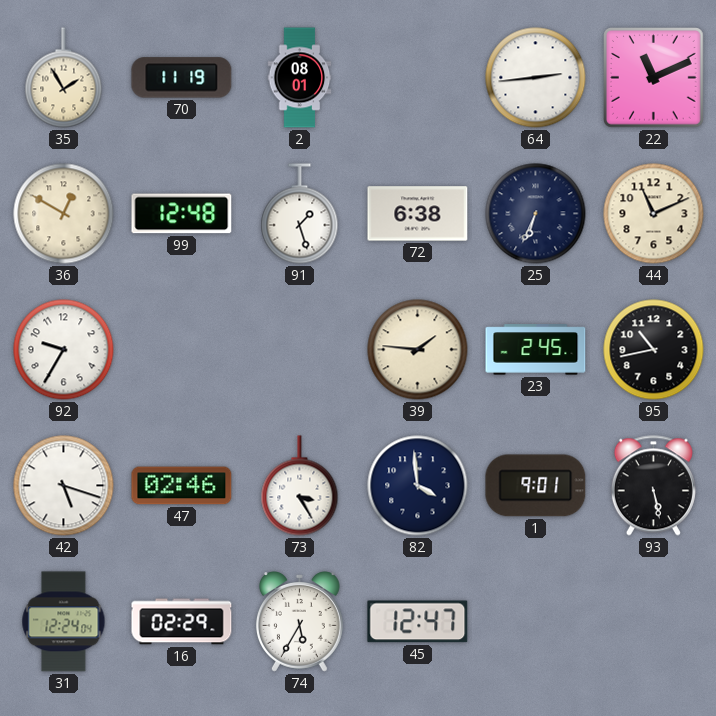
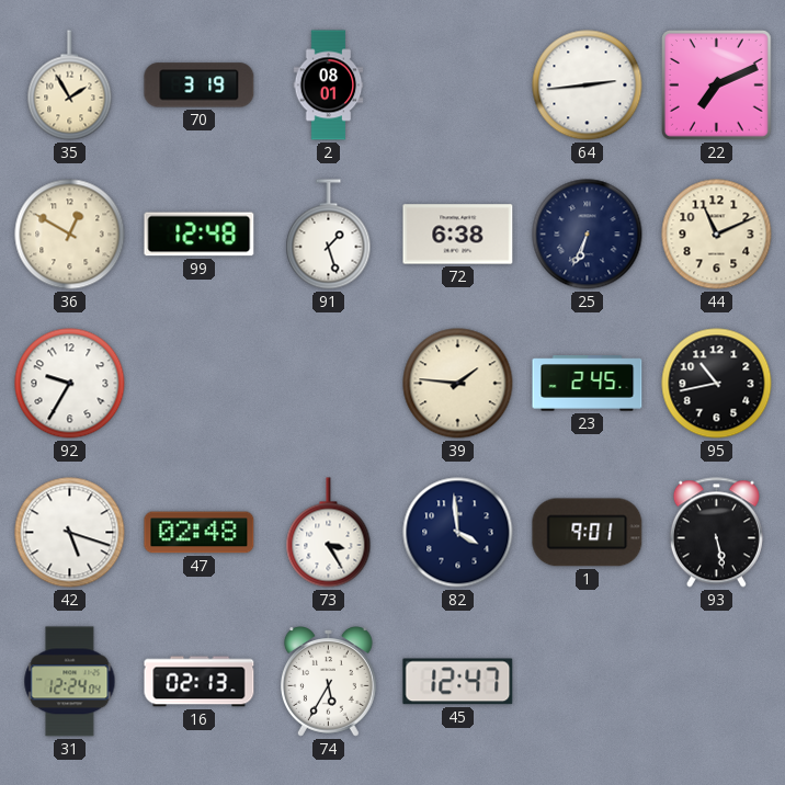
70: 11:19 -> 3:19
22: 11:11 -> 7:11
47: 02:46 -> 02:48
16: 02:29 -> 02:13
